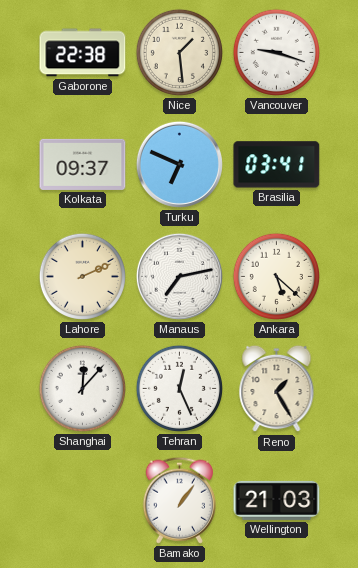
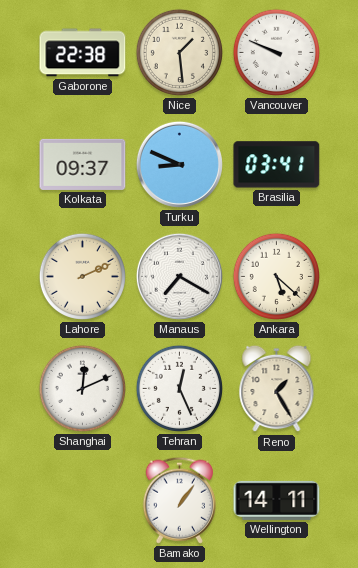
Vancouver: 9:18 -> 9:49
Turku: 6:49 -> 8:49
Manaus: 7:13 -> 7:20
Shanghai: 12:07 -> 12:11
Wellington: 21:03 -> 14:11
